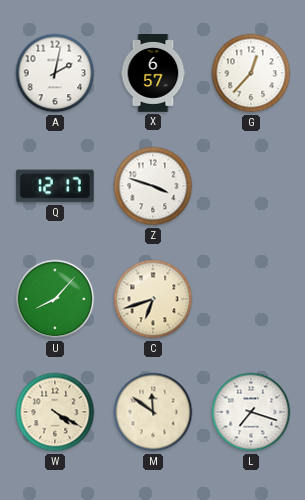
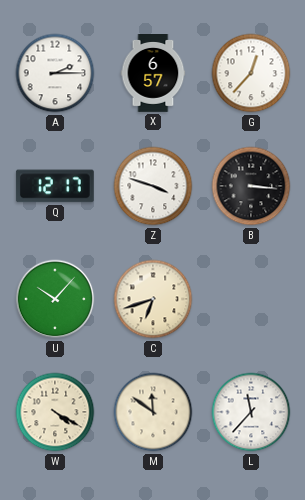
A: 2:02 -> 2:15
B: none -> 3:16
U: 8:07 -> 10:07
L: 7:18 -> 11:37
